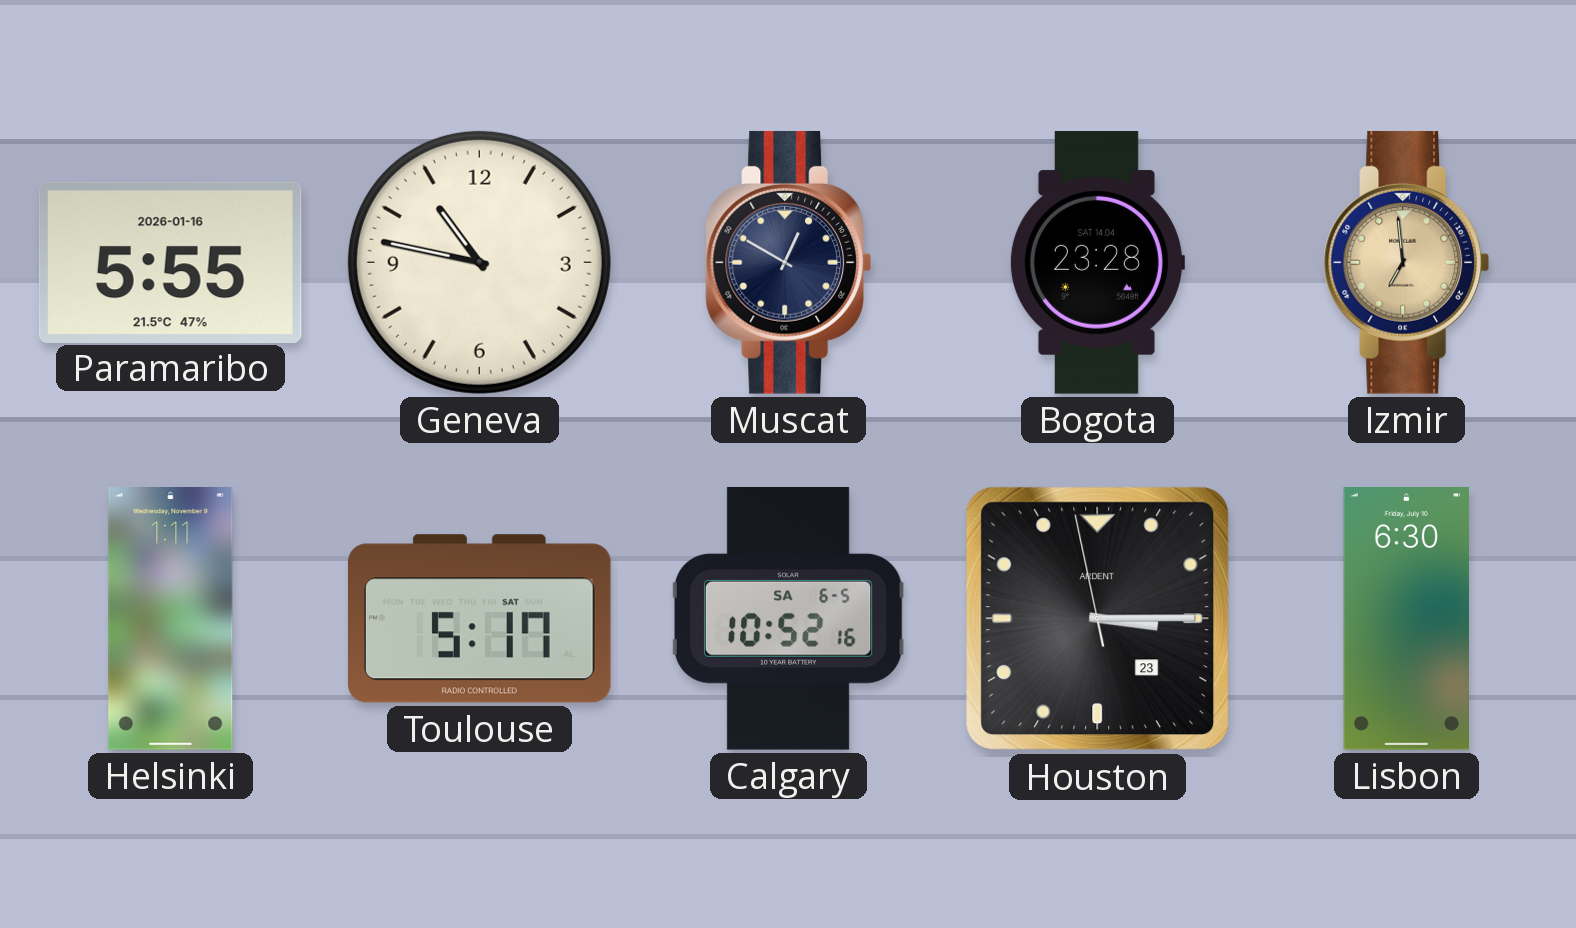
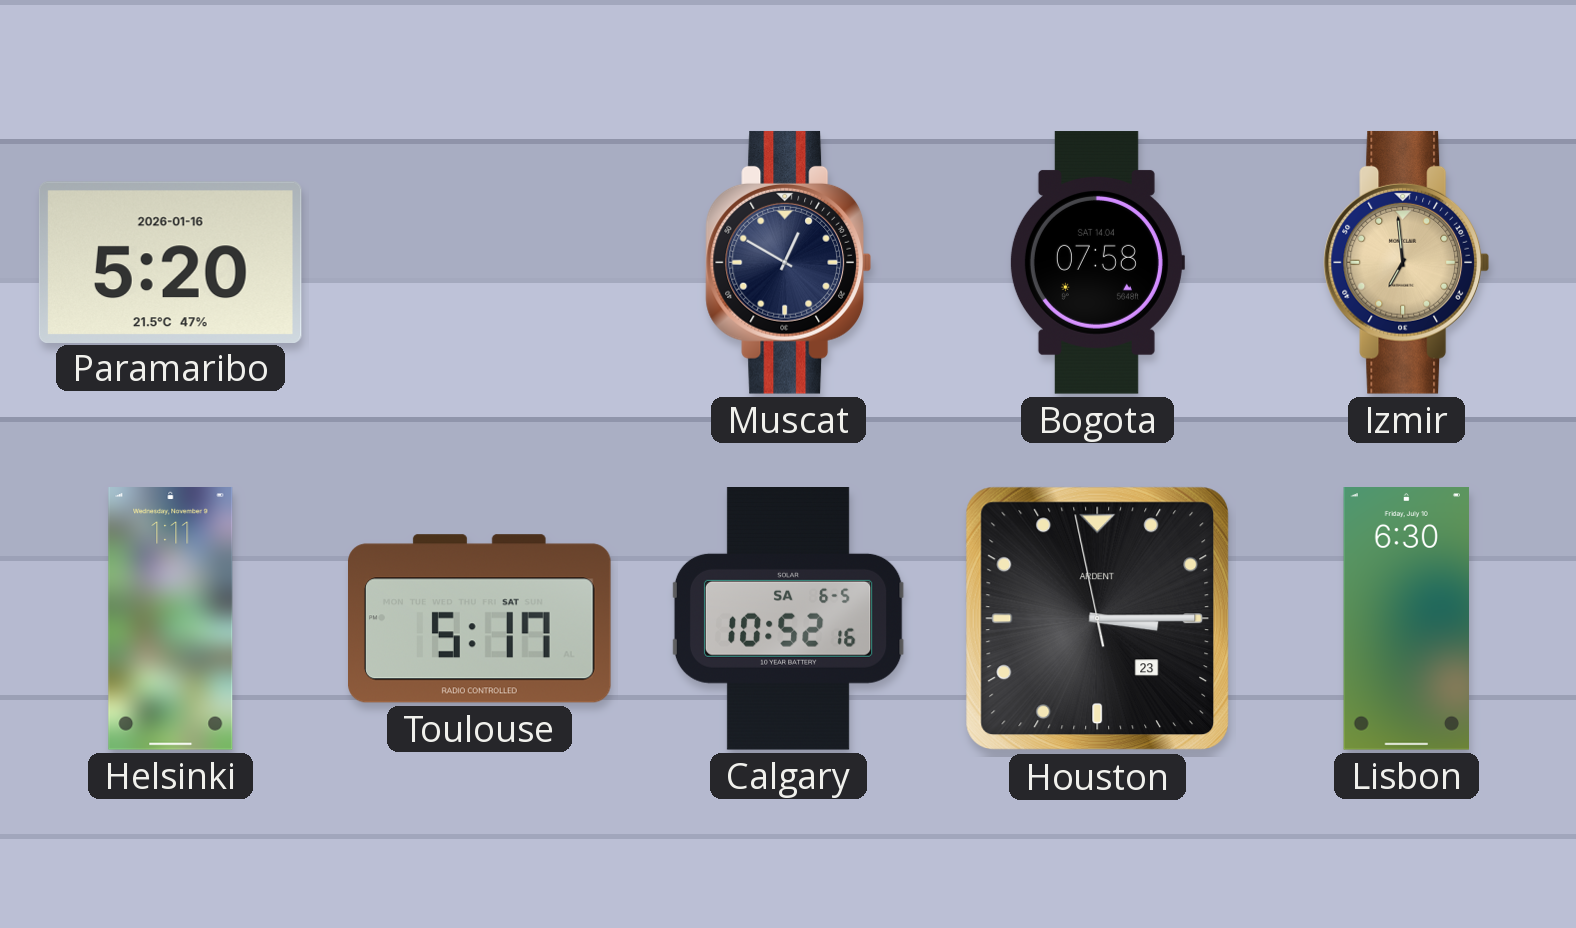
Paramaribo: 5:55 -> 5:20
Geneva: 10:47 -> none
Bogota: 23:28 -> 07:58
